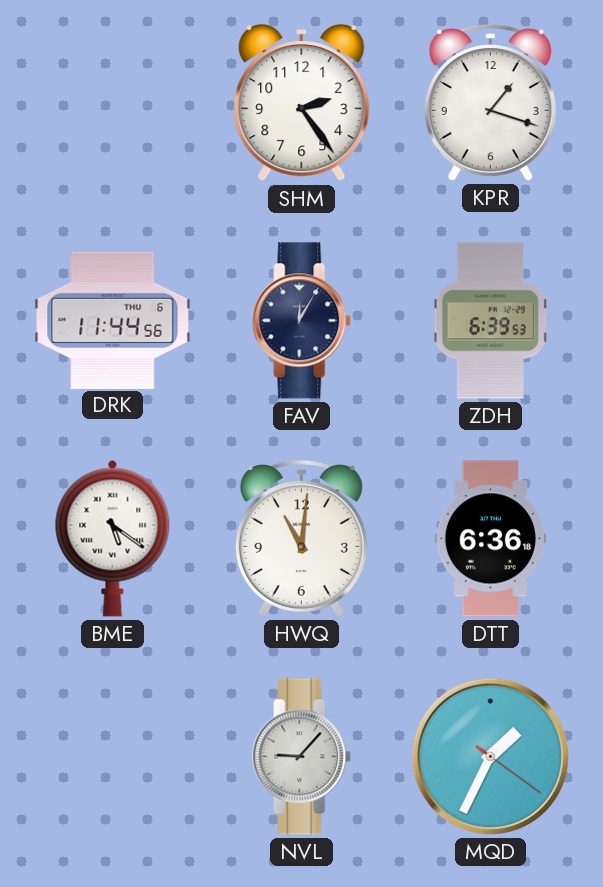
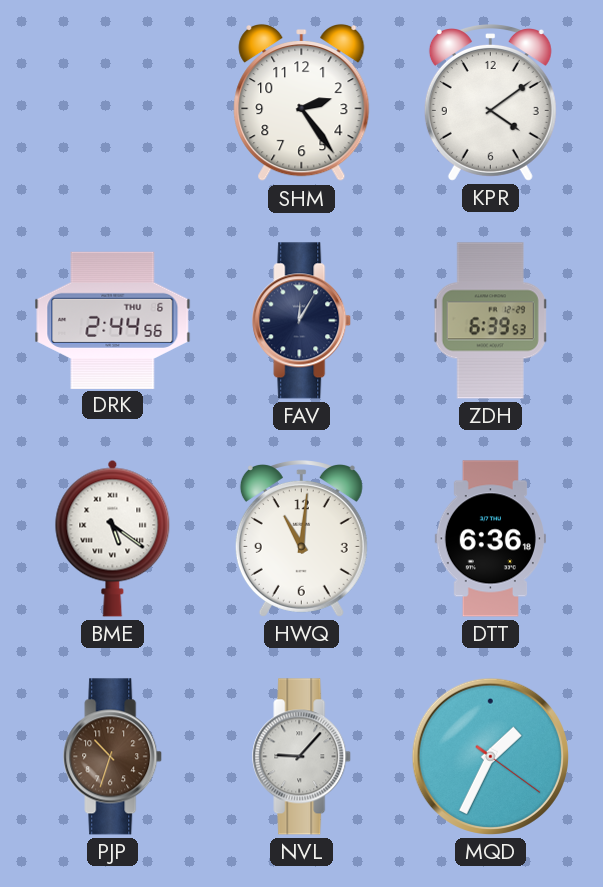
KPR: 1:18 -> 4:09
DRK: 11:44 -> 2:44
PJP: none -> 10:33
